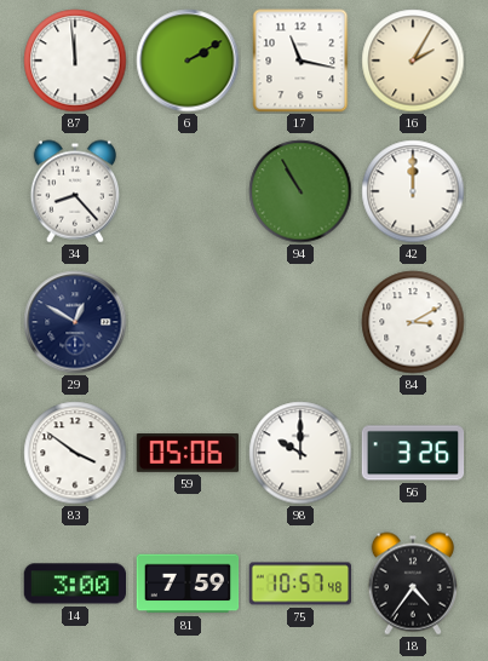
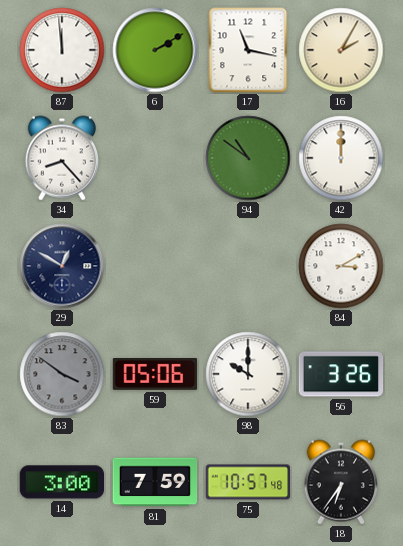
94: 10:55 -> 10:51
83 dial: white -> grey
18: 4:36 -> 6:36
